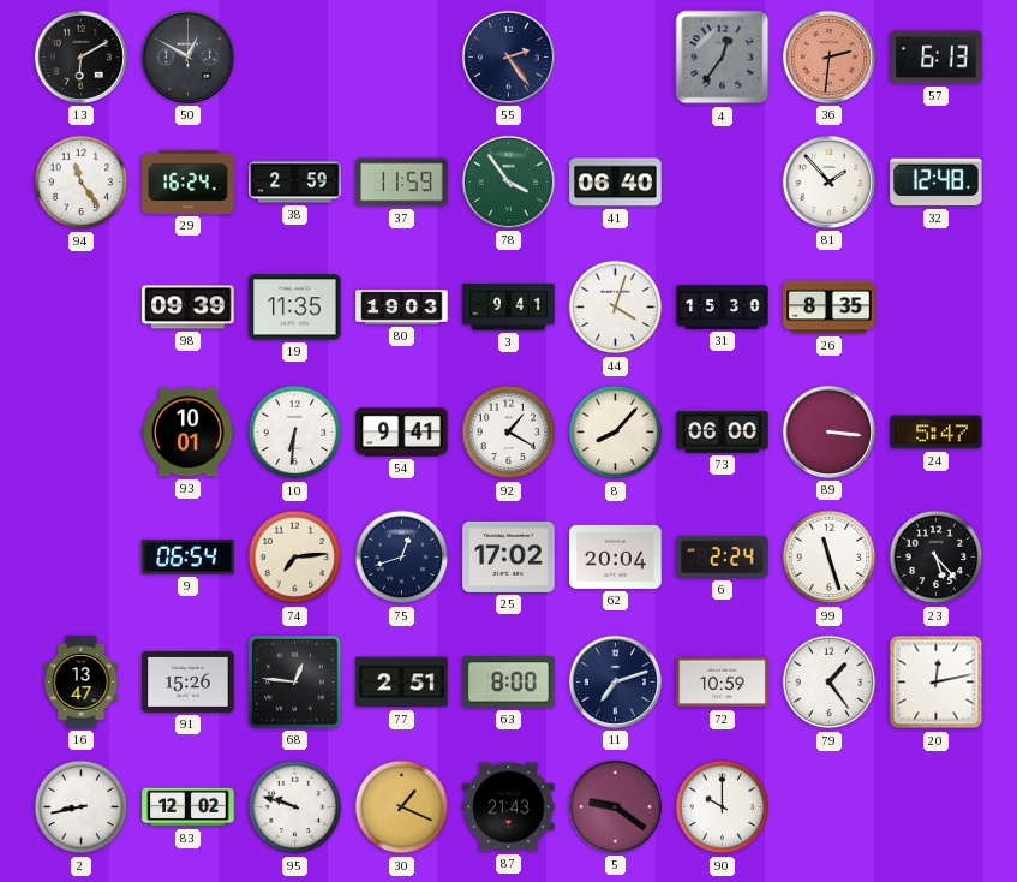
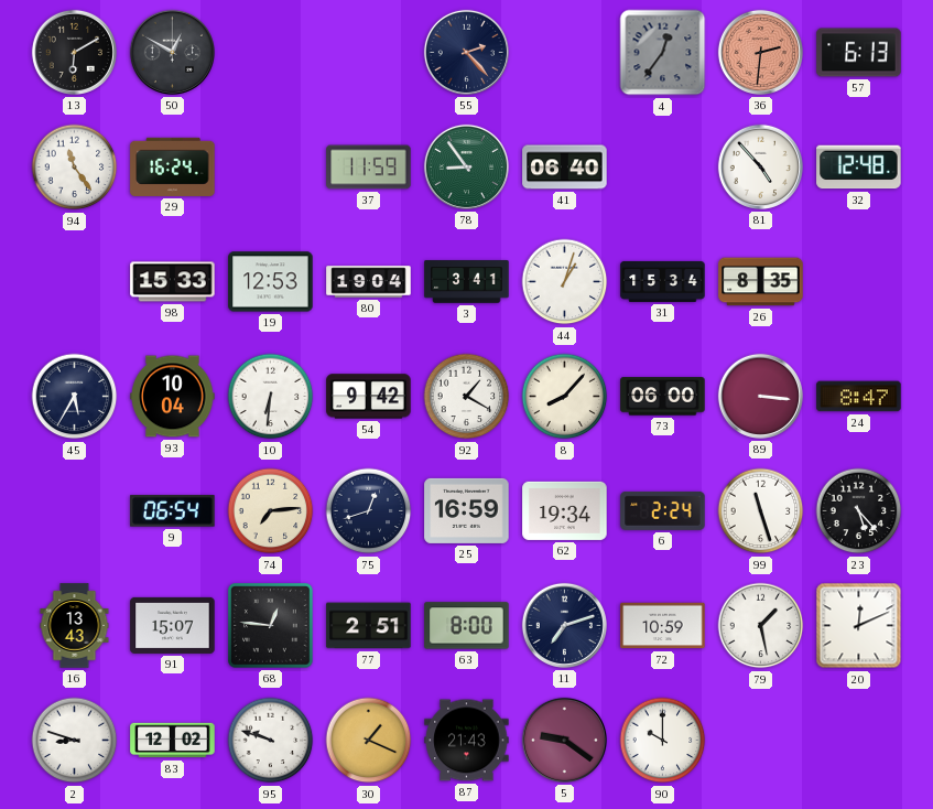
55: 2:24 -> 2:23
38: 2:59 -> none
78: 3:54 -> 8:54
81: 1:53 -> 4:53
98: 09:39 -> 15:33
19: 11:35 -> 12:53
80: 19:03 -> 19:04
3: 9:41 -> 3:41
44: 4:03 -> 1:03
31: 15:30 -> 15:34
45: none -> 5:35
93: 10:01 -> 10:04
54: 9:41 -> 9:42
24: 5:47 -> 8:47
25: 17:02 -> 16:59
62: 20:04 -> 19:34
16: 13:47 -> 13:43
91: 15:26 -> 15:07
79: 1:24 -> 1:28
20: 12:13 -> 12:11
2: 8:43 -> 8:48
